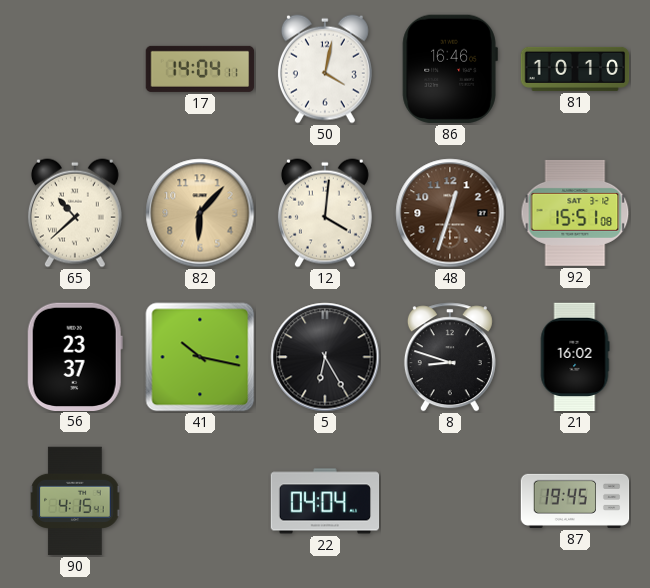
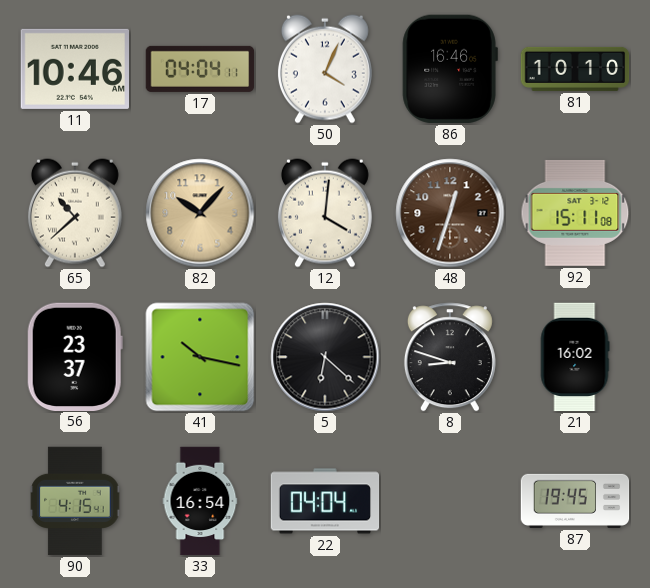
11: none -> 10:46
17: 14:04 -> 04:04
50: 4:02 -> 4:04
82: 6:07 -> 10:07
92: 15:51 -> 15:11
5: 6:25 -> 6:22
33: none -> 16:54
